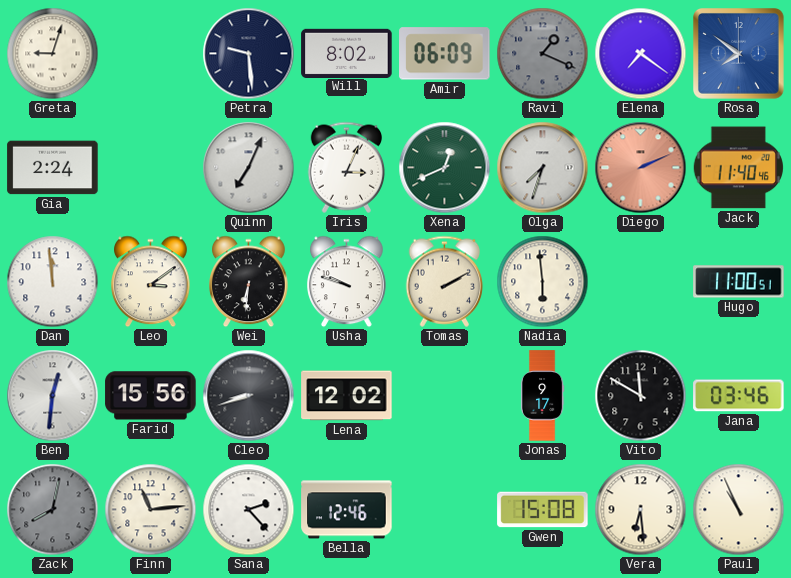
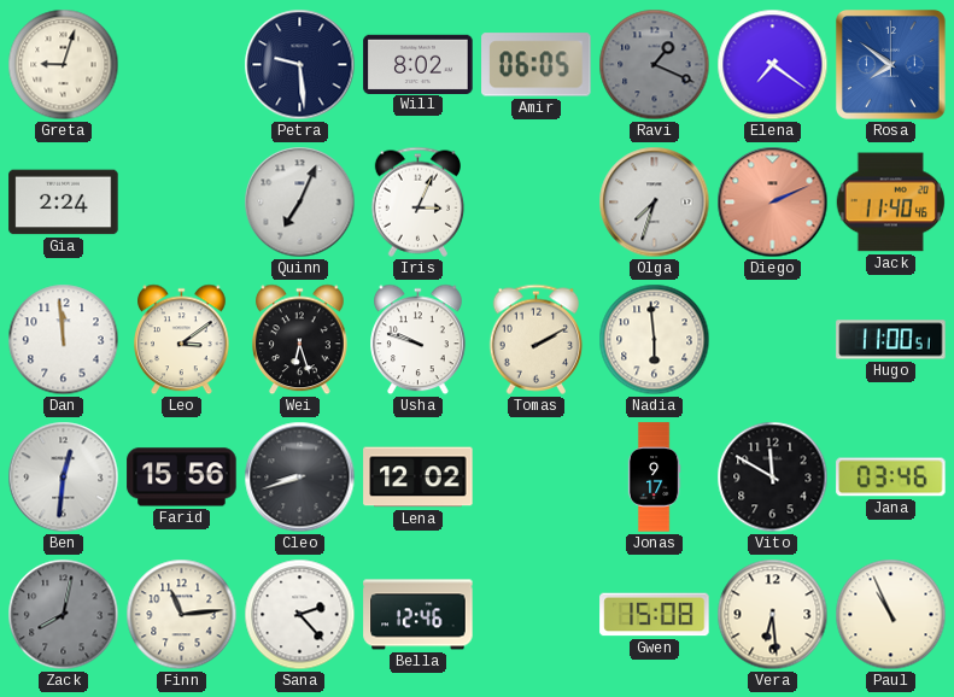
Amir: 06:09 -> 06:05
Xena: 12:41 -> none
Wei: 6:31 -> 6:27
